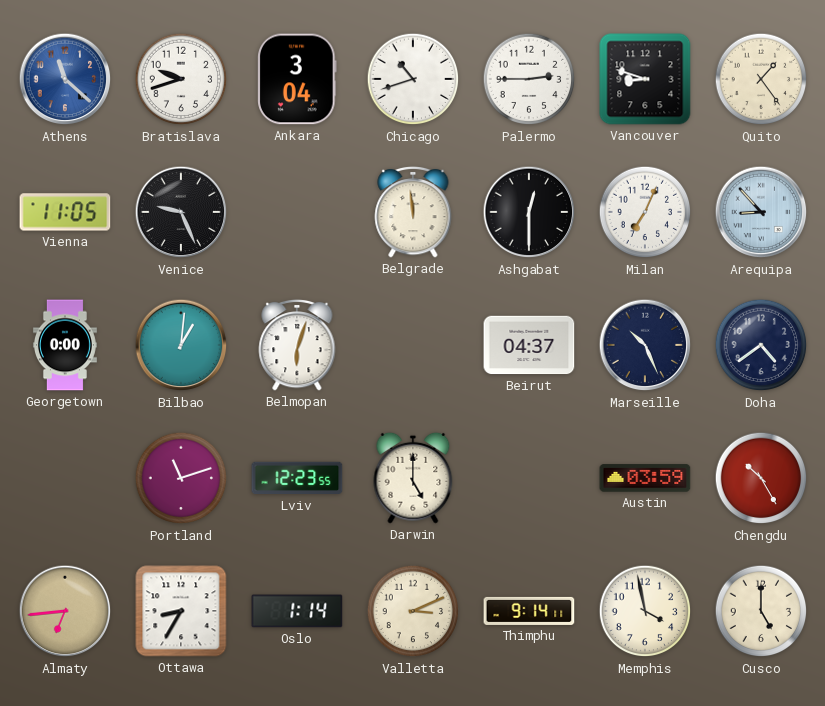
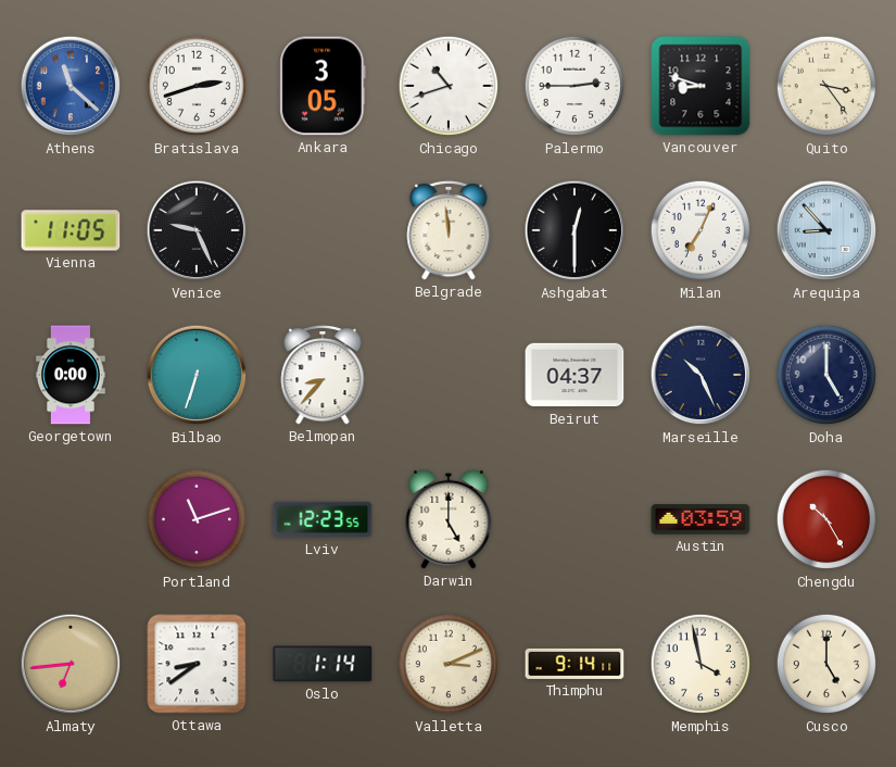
Bratislava: 9:42 -> 2:42
Ankara: 3:04 -> 3:05
Quito: 1:24 -> 3:24
Bilbao: 1:01 -> 6:33
Belmopan: 6:03 -> 8:37
Doha: 4:39 -> 5:00
Ottawa: 8:35 -> 8:39
